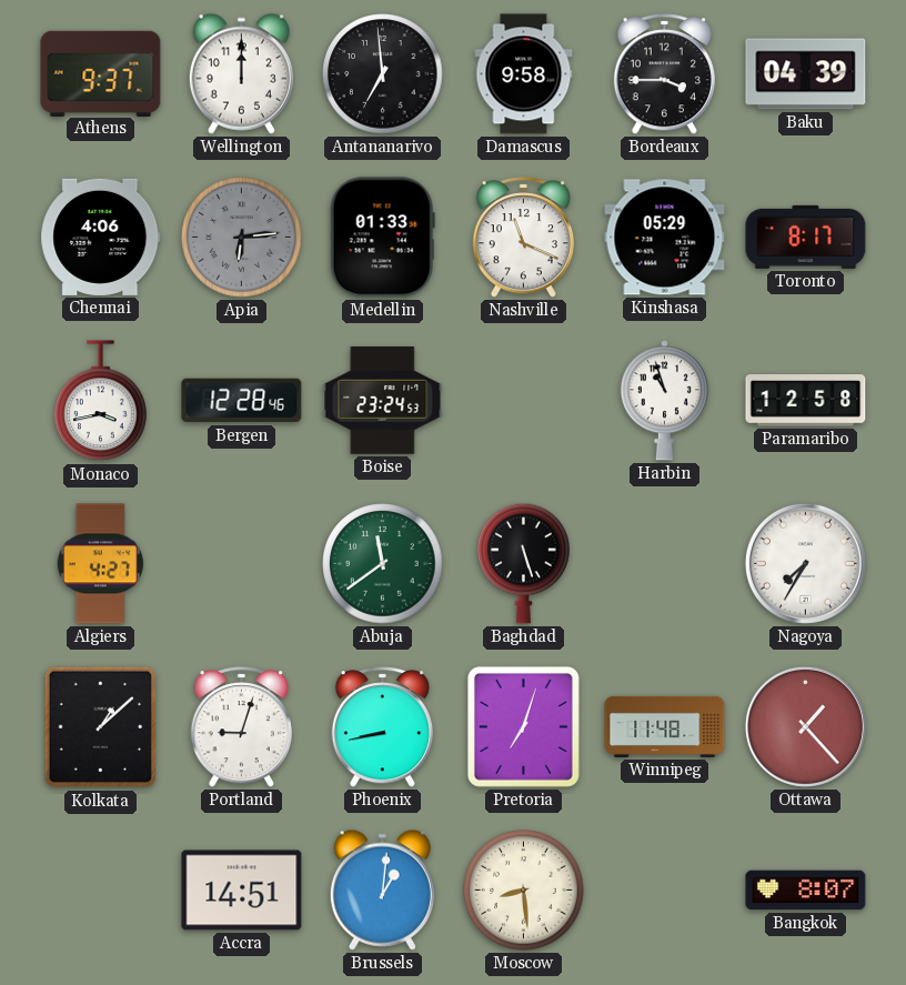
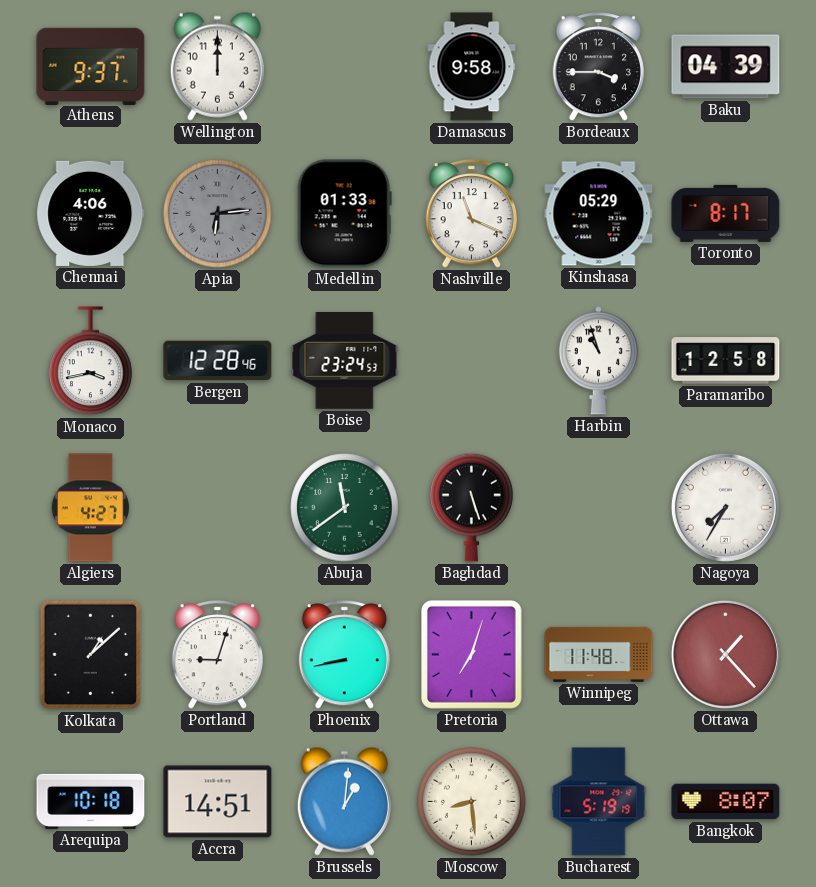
Antananarivo: 6:59 -> none
Arequipa: none -> 10:18
Bucharest: none -> 5:19
